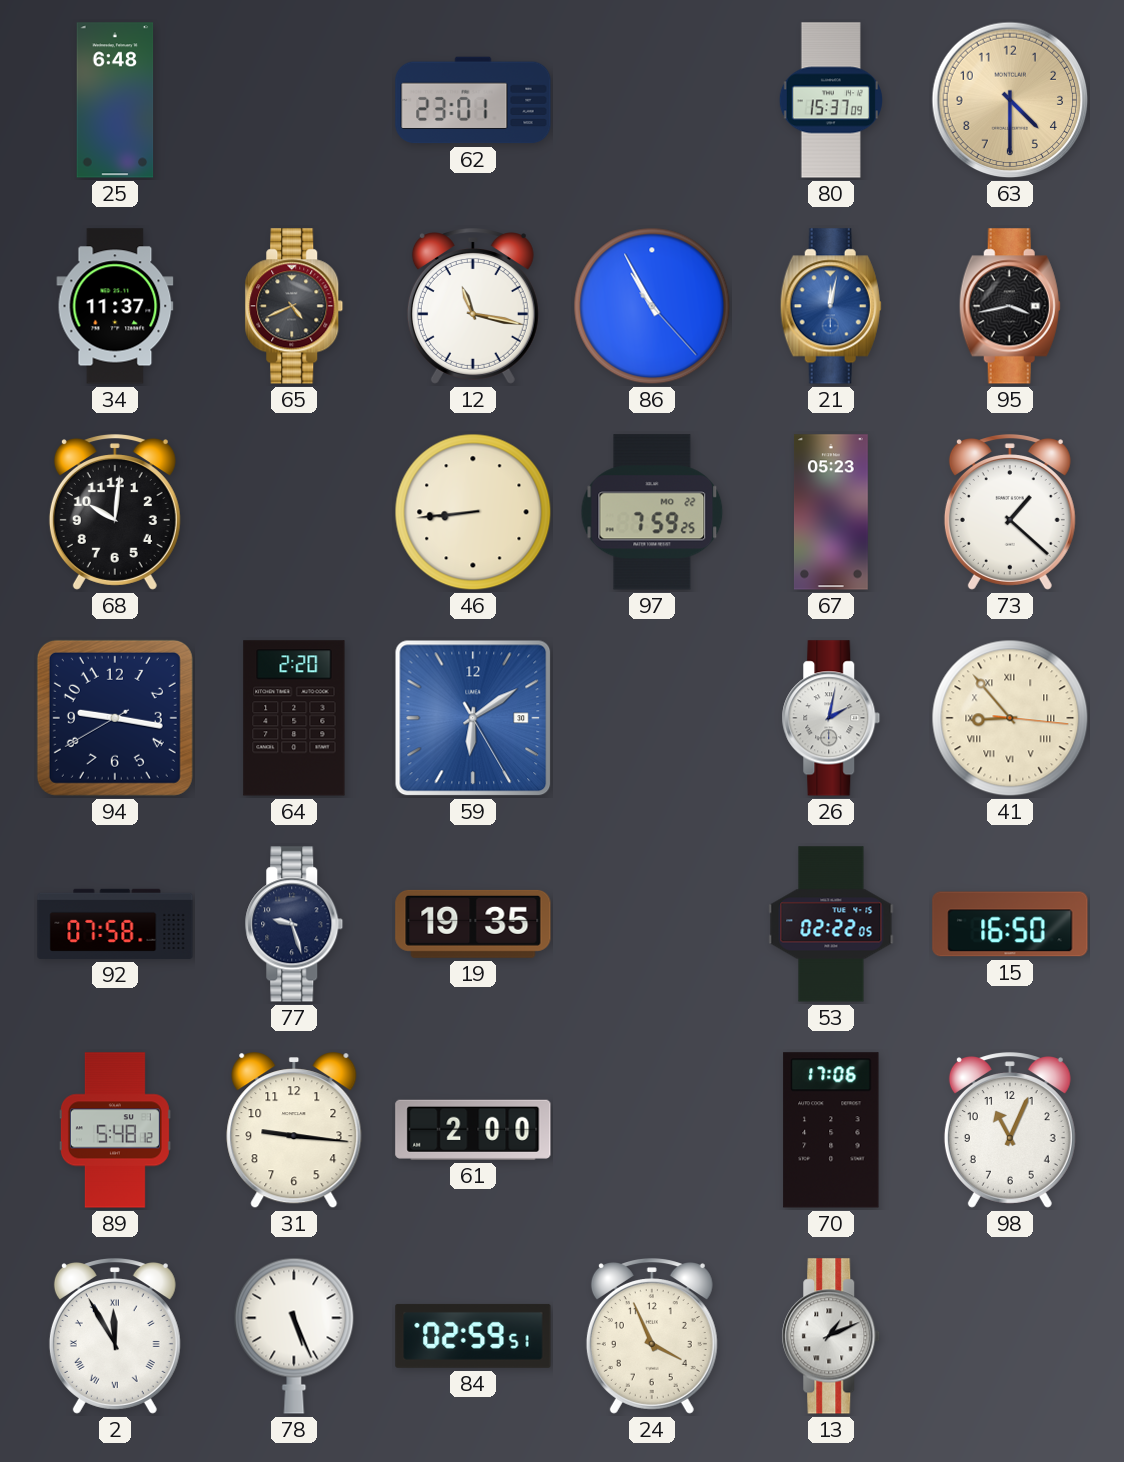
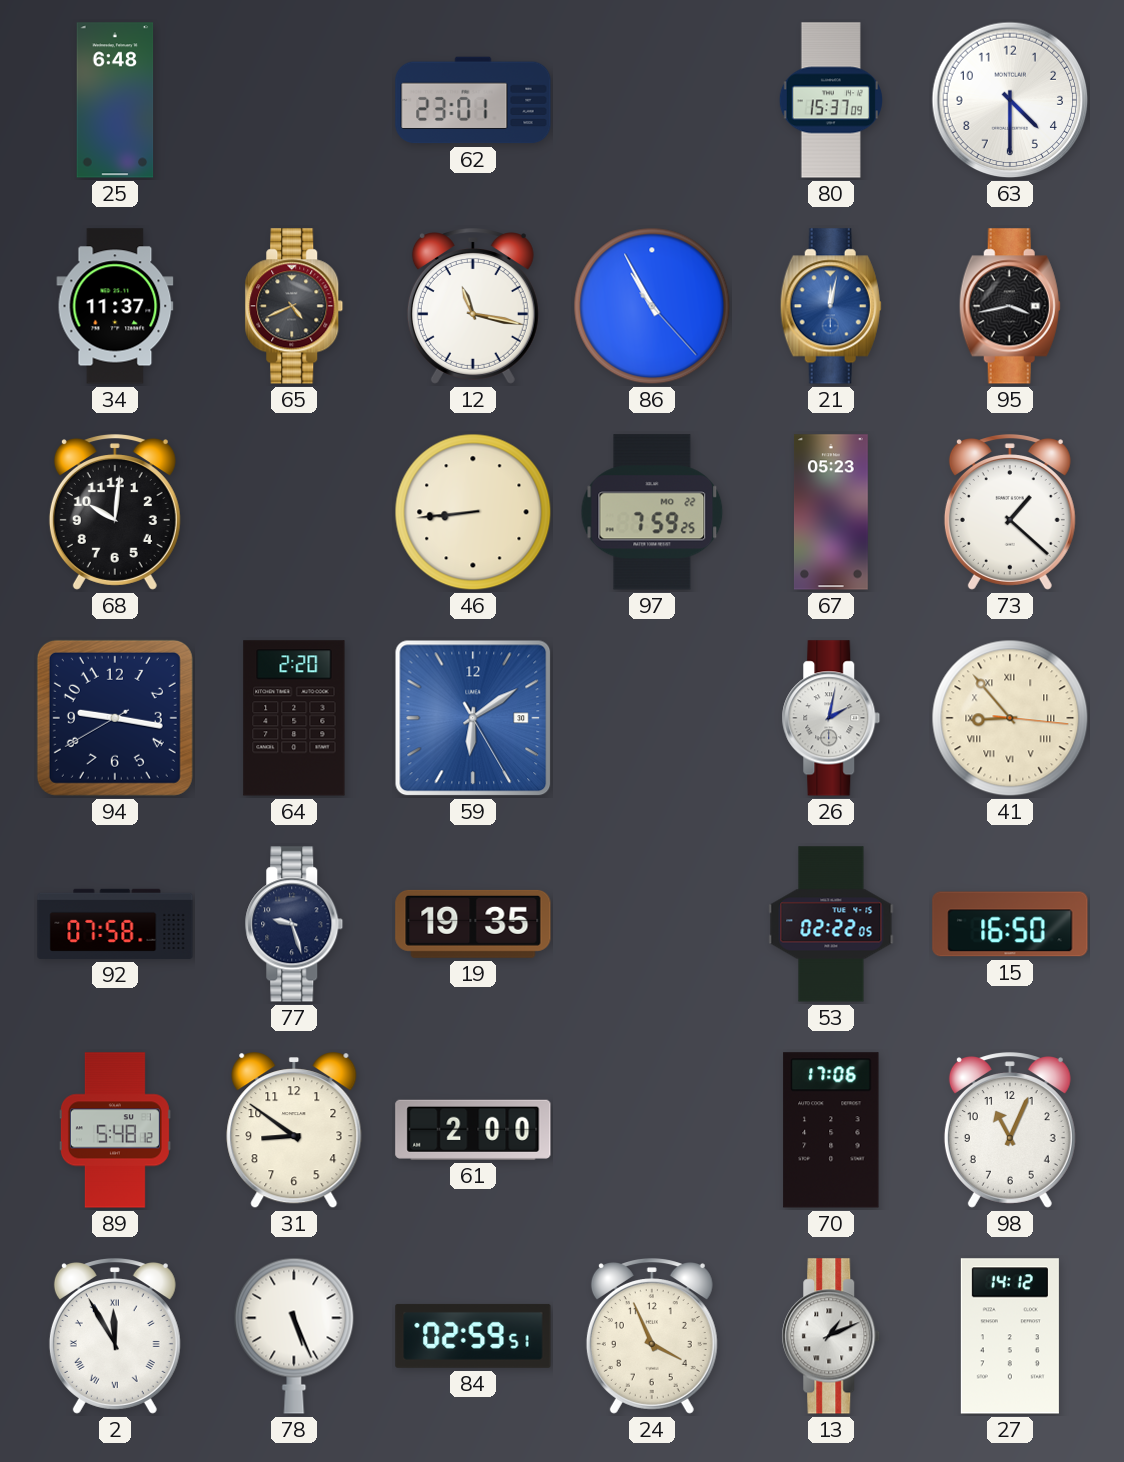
63 dial: champagne -> white
31: 9:16 -> 8:51
27: none -> 14:12
